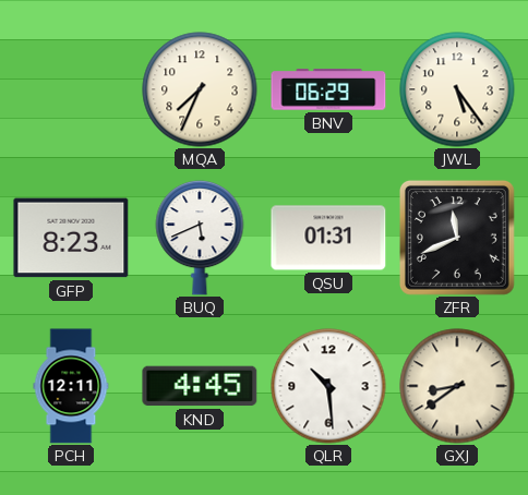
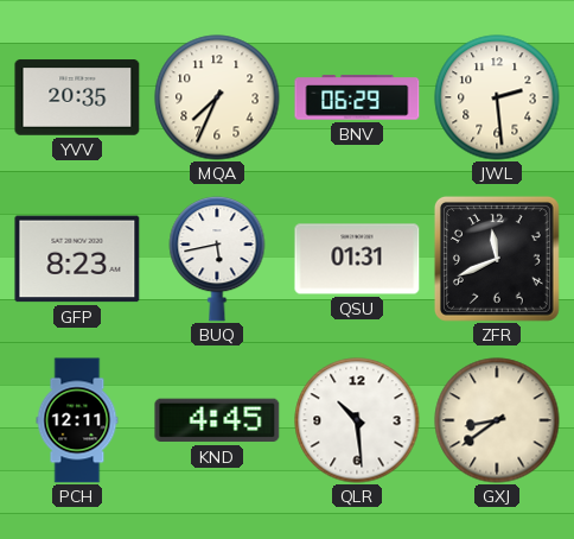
YVV: none -> 20:35
JWL: 5:24 -> 2:29
BUQ: 5:41 -> 5:43
